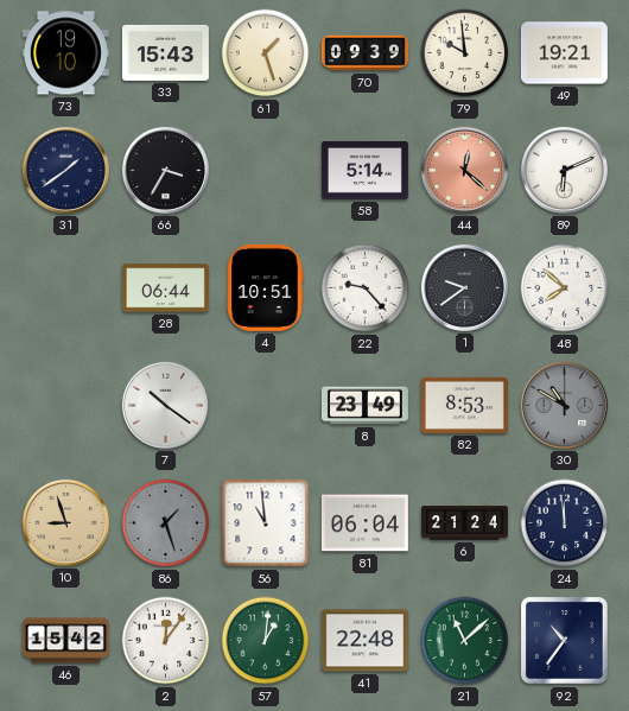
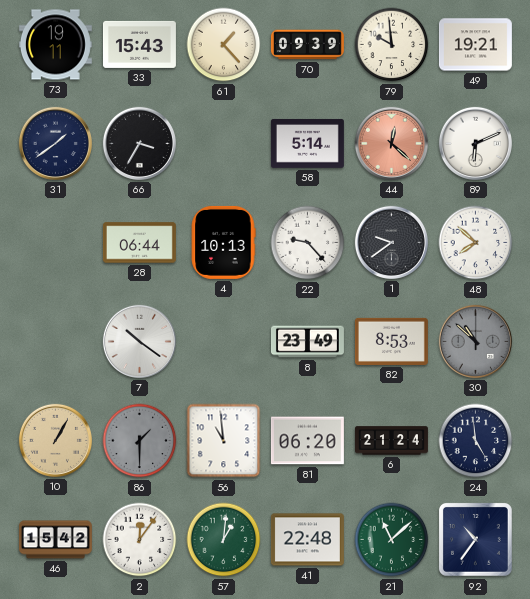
73: 19:10 -> 19:11
61: 1:27 -> 1:23
4: 10:51 -> 10:13
30: 10:50 -> 10:52
10: 8:57 -> 1:05
86: 1:27 -> 1:30
81: 06:04 -> 06:20
24: 11:59 -> 4:59
